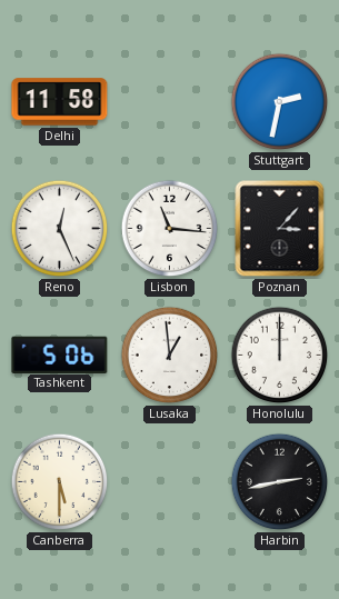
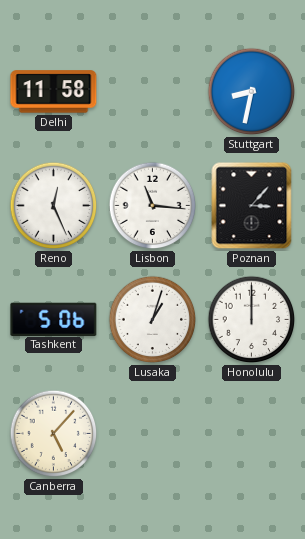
Stuttgart: 2:32 -> 8:32
Lusaka: 12:59 -> 1:03
Canberra: 5:30 -> 5:07
Harbin: 2:43 -> none
